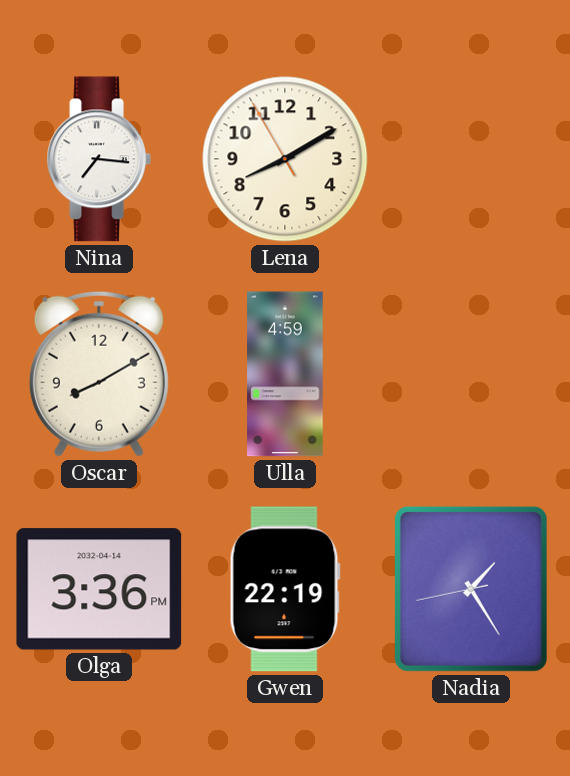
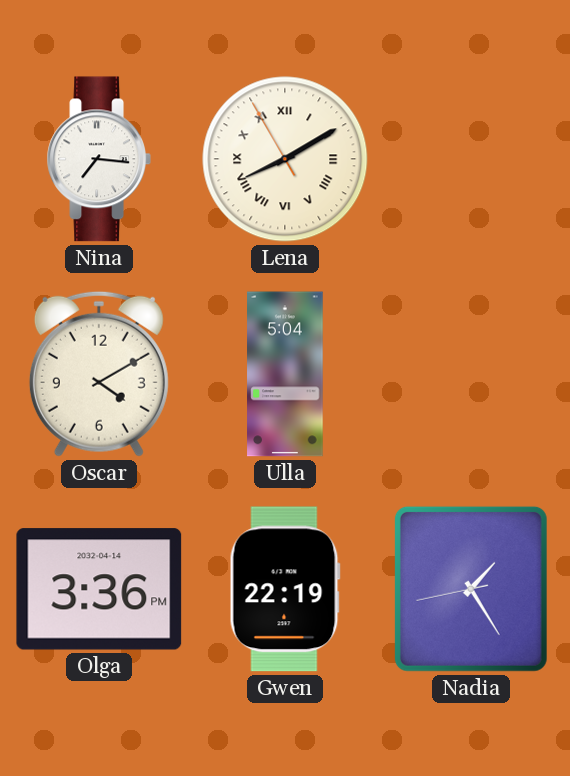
Lena numerals: Arabic -> Roman
Oscar: 8:10 -> 4:10
Ulla: 4:59 -> 5:04
